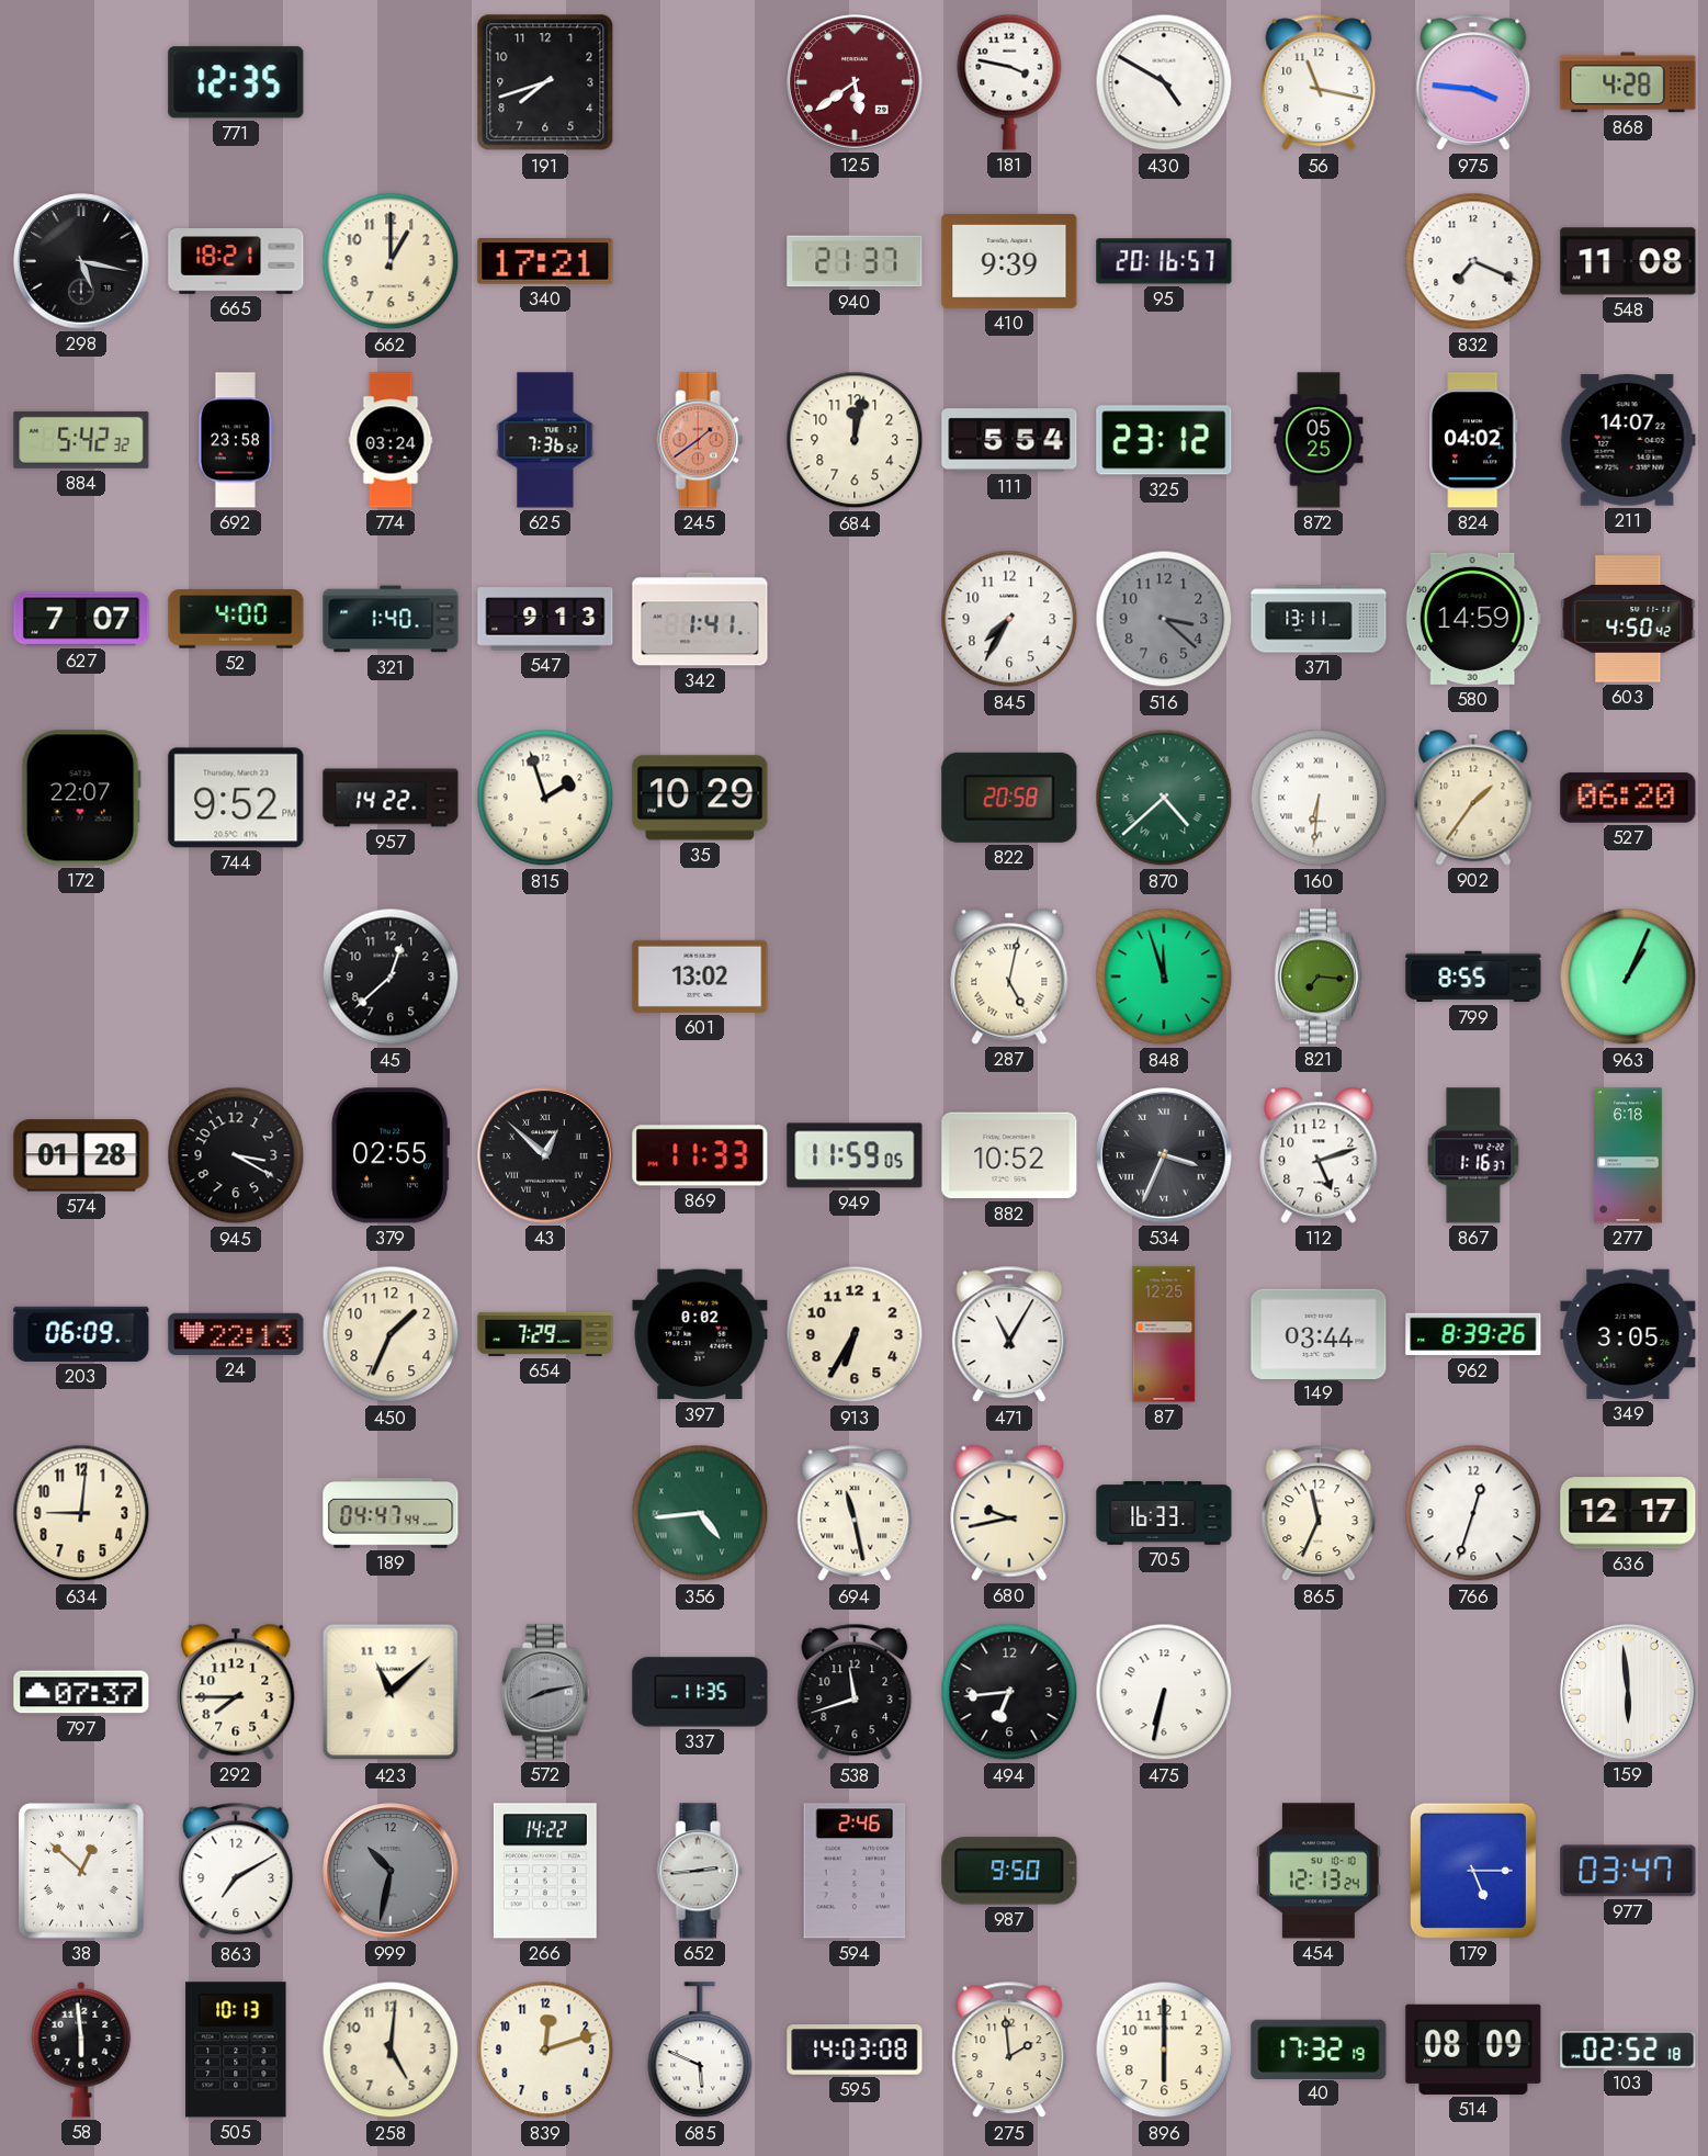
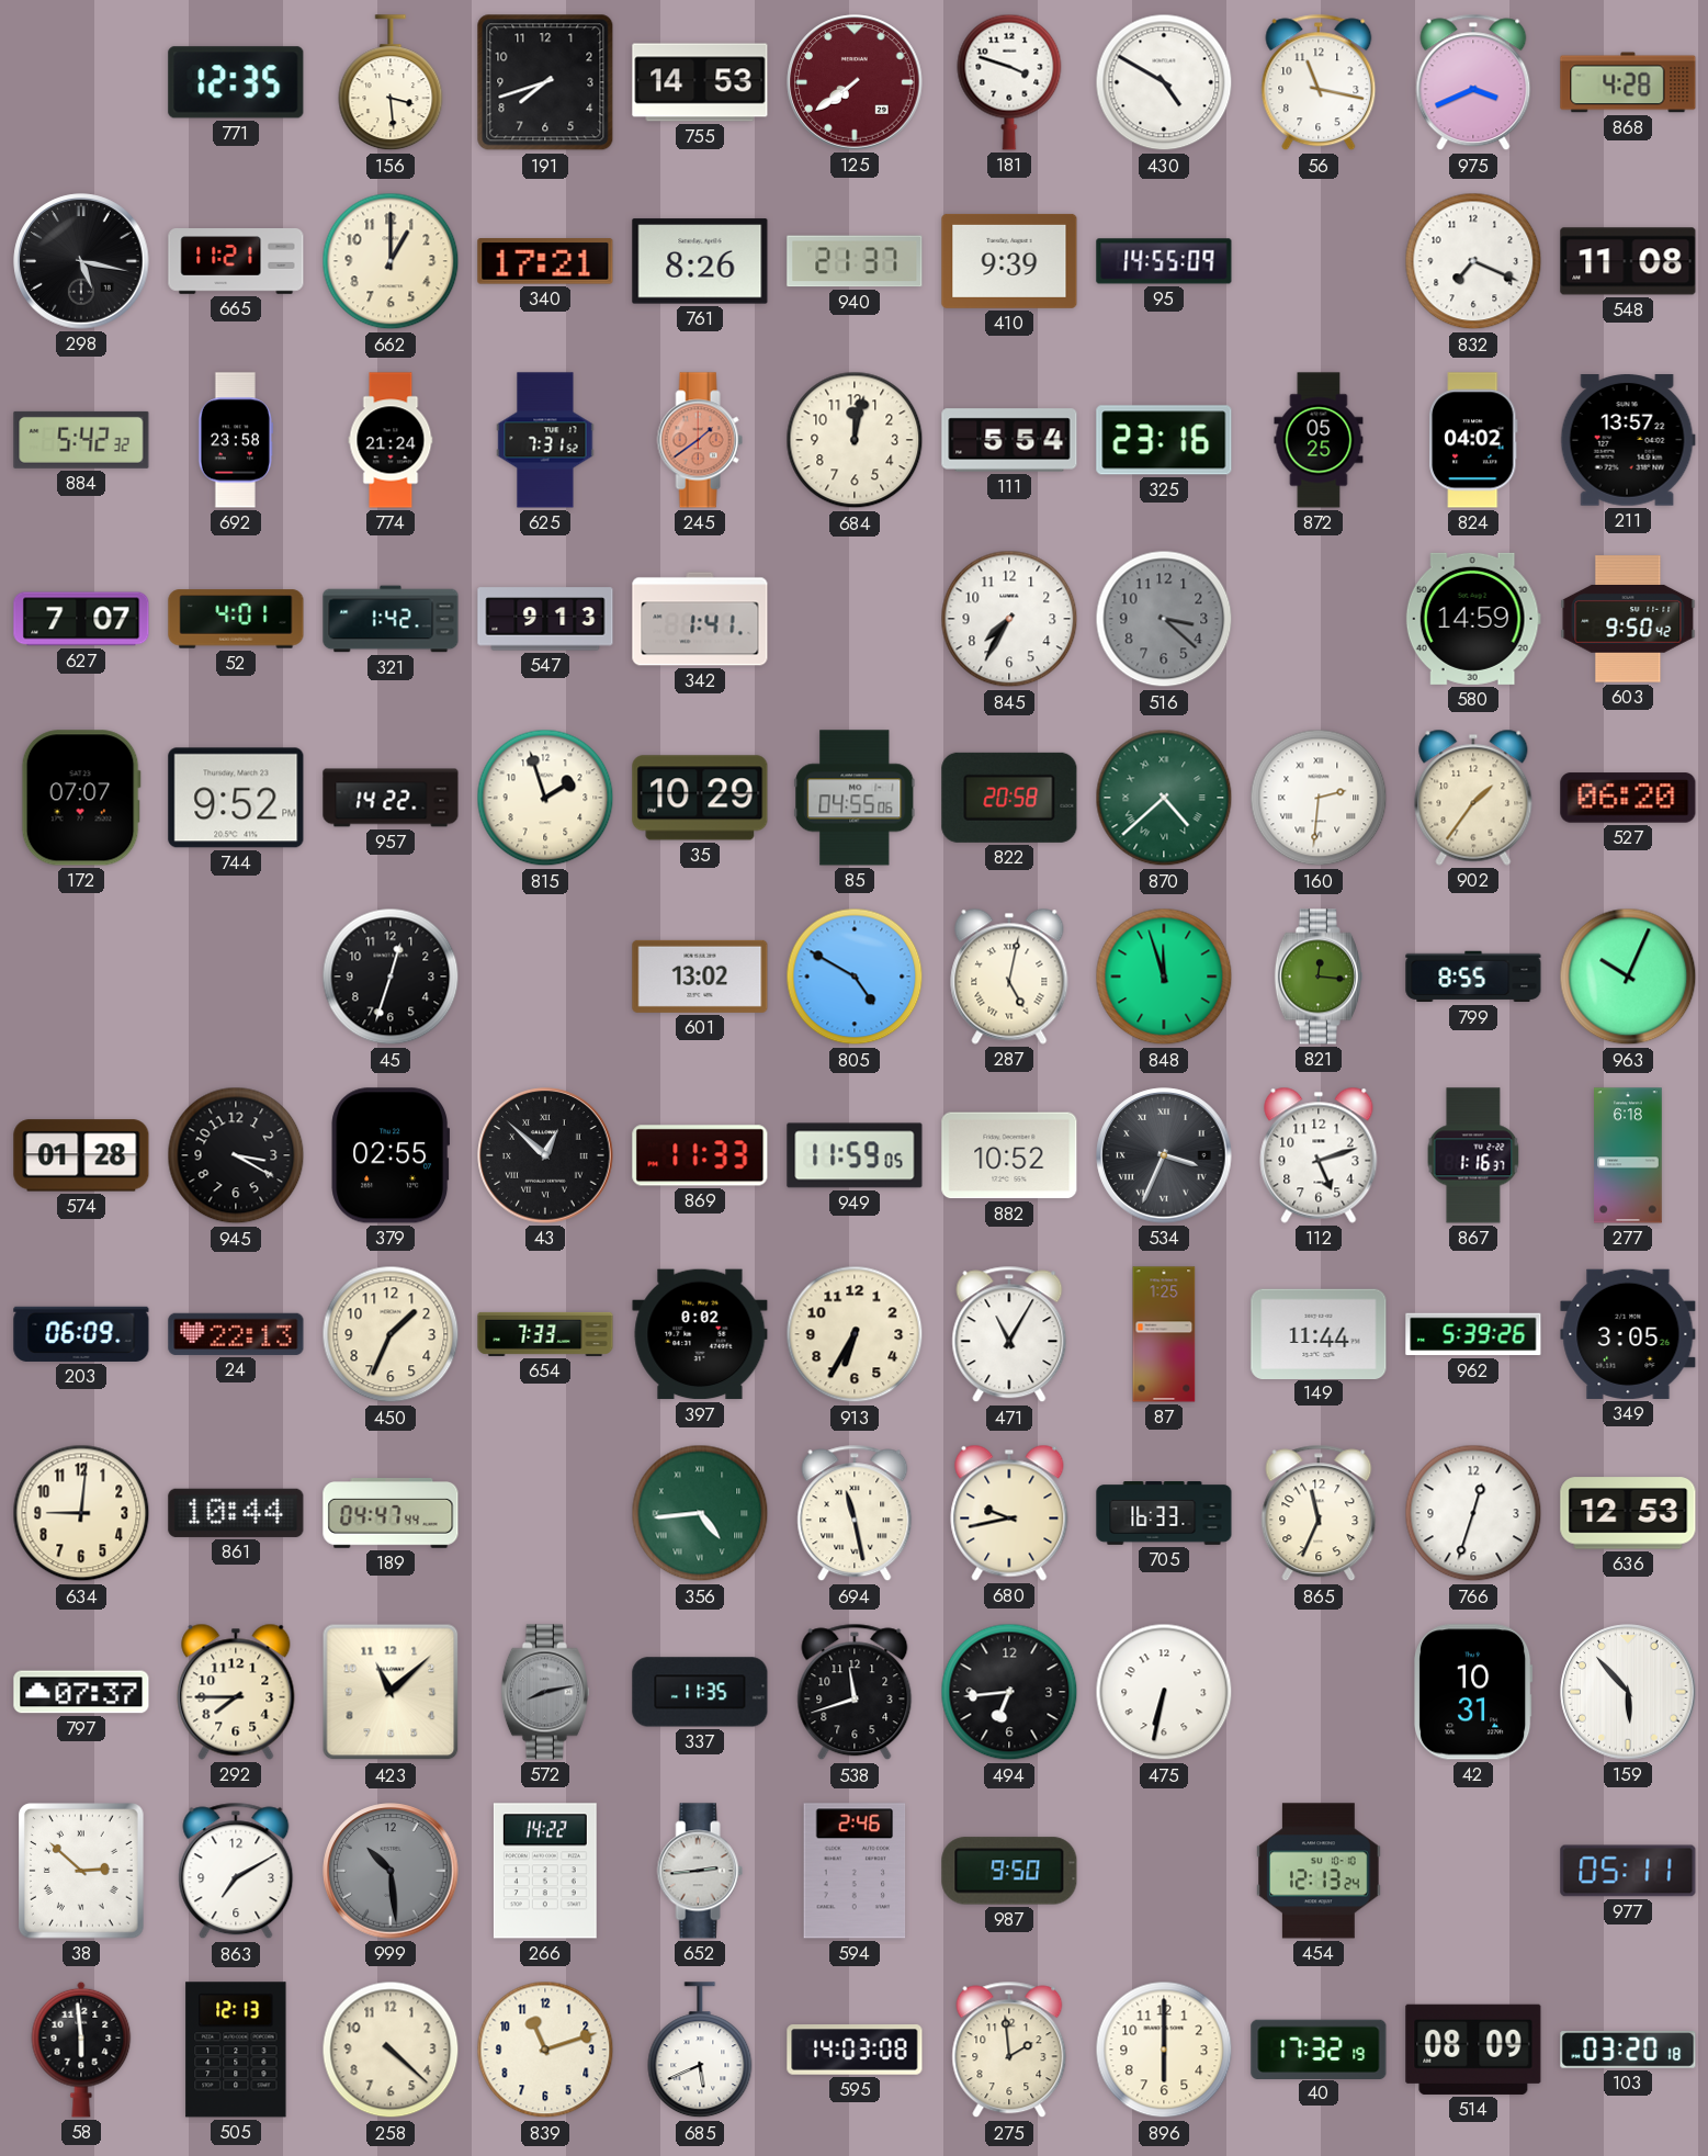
156: none -> 3:29
755: none -> 14:53
125: 5:39 -> 7:39
181: 3:47 -> 3:48
975: 3:46 -> 3:41
665: 18:21 -> 11:21
761: none -> 8:26
95: 20:16 -> 14:55
774: 03:24 -> 21:24
625: 7:36 -> 7:31
325: 23:12 -> 23:16
211: 14:07 -> 13:57
52: 4:00 -> 4:01
321: 1:40 -> 1:42
371: 13:11 -> none
603: 4:50 -> 9:50
172: 22:07 -> 07:07
85: none -> 04:55
160: 6:31 -> 2:31
45: 12:38 -> 12:33
805: none -> 4:50
821: 7:16 -> 12:16
963: 1:04 -> 10:04
654: 7:29 -> 7:33
87: 12:25 -> 1:25
149: 03:44 -> 11:44
962: 8:39 -> 5:39
861: none -> 10:44
636: 12:17 -> 12:53
42: none -> 10:31
159: 5:59 -> 5:53
38: 12:52 -> 2:52
999: 10:32 -> 10:29
179: 5:15 -> none
977: 03:47 -> 05:11
505: 10:13 -> 12:13
258: 5:01 -> 4:22
839: 12:12 -> 11:12
685: 5:49 -> 5:41
103: 02:52 -> 03:20
